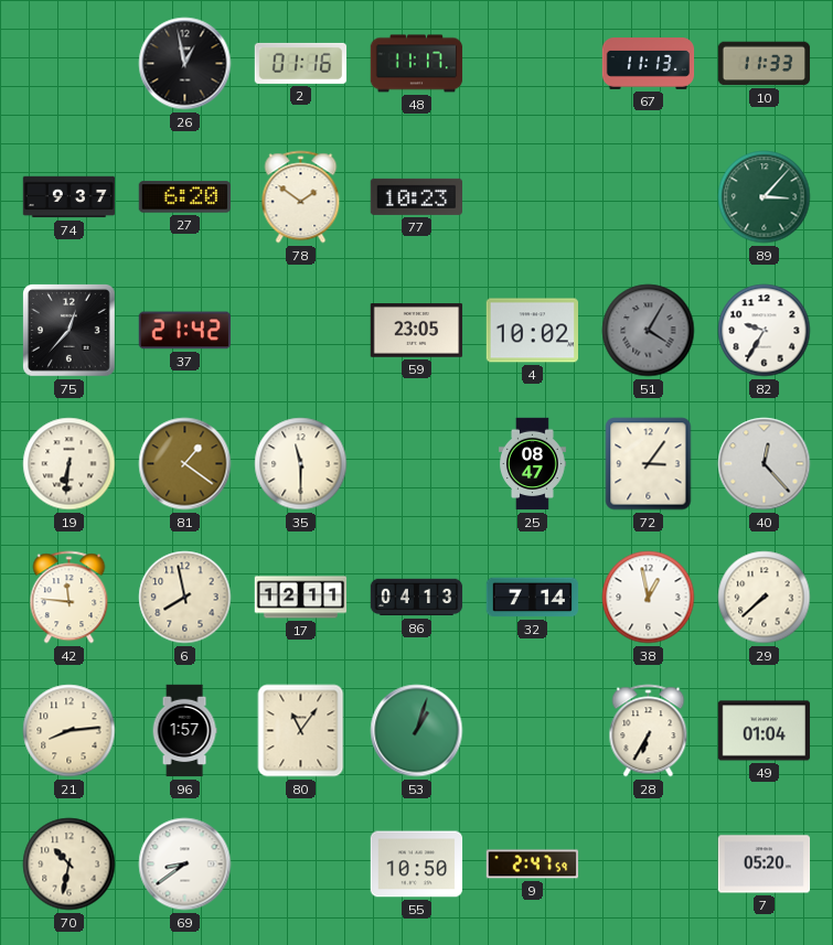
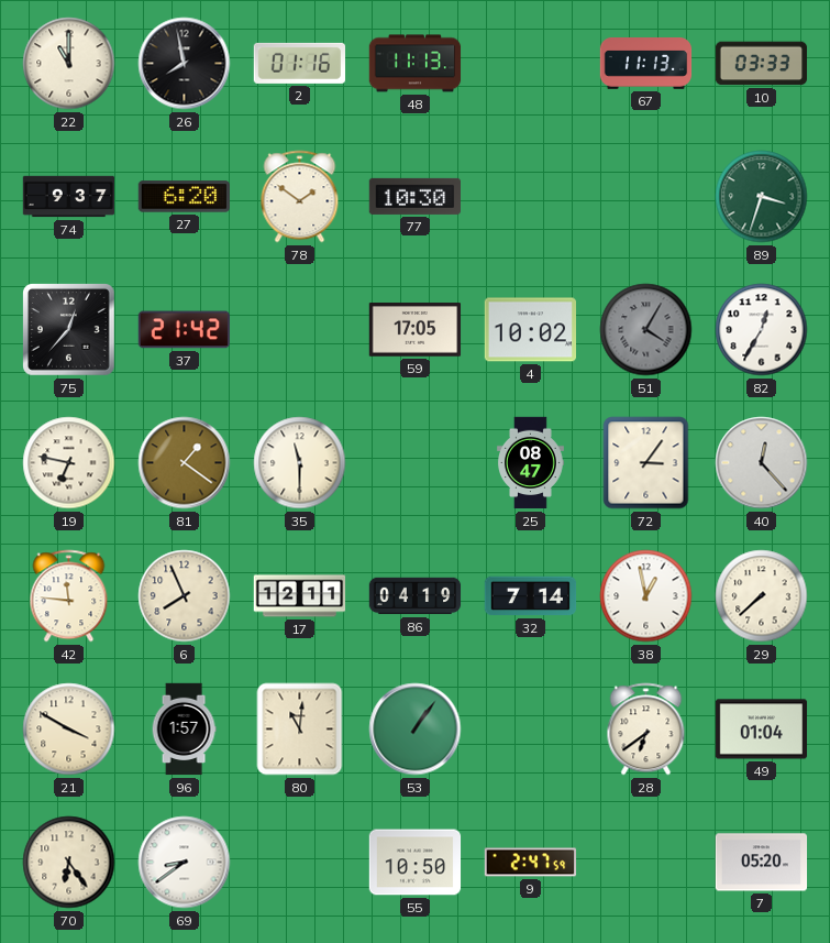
22: none -> 11:00
26: 12:58 -> 7:58
48: 11:17 -> 11:13
10: 11:33 -> 03:33
77: 10:23 -> 10:30
89: 3:07 -> 3:33
59: 23:05 -> 17:05
82: 9:35 -> 12:35
19: 6:31 -> 6:47
6: 7:58 -> 7:56
86: 04:13 -> 04:19
21: 8:14 -> 3:50
80: 11:06 -> 11:01
53: 1:03 -> 1:06
28: 6:35 -> 6:39
70: 10:32 -> 6:24
